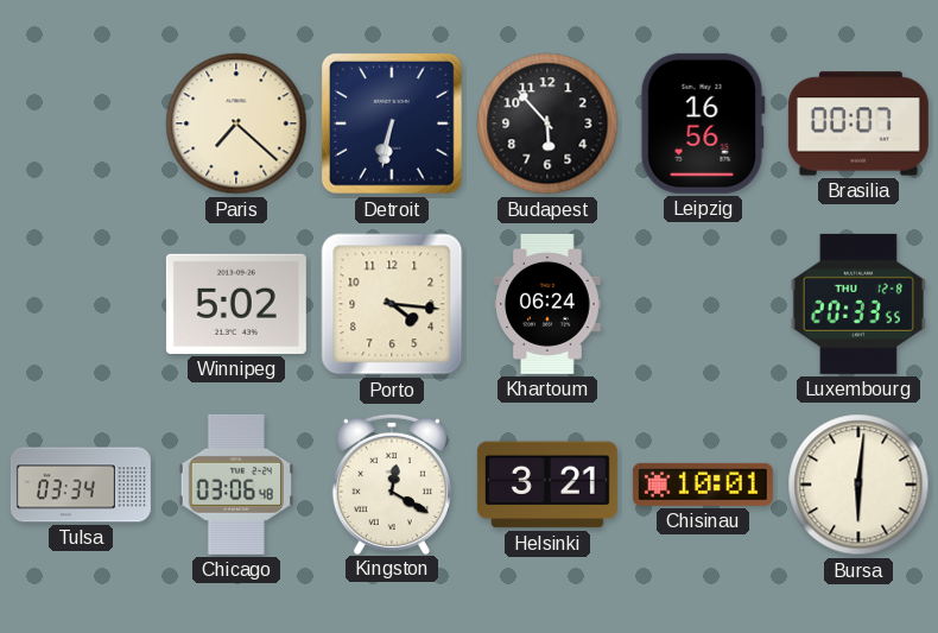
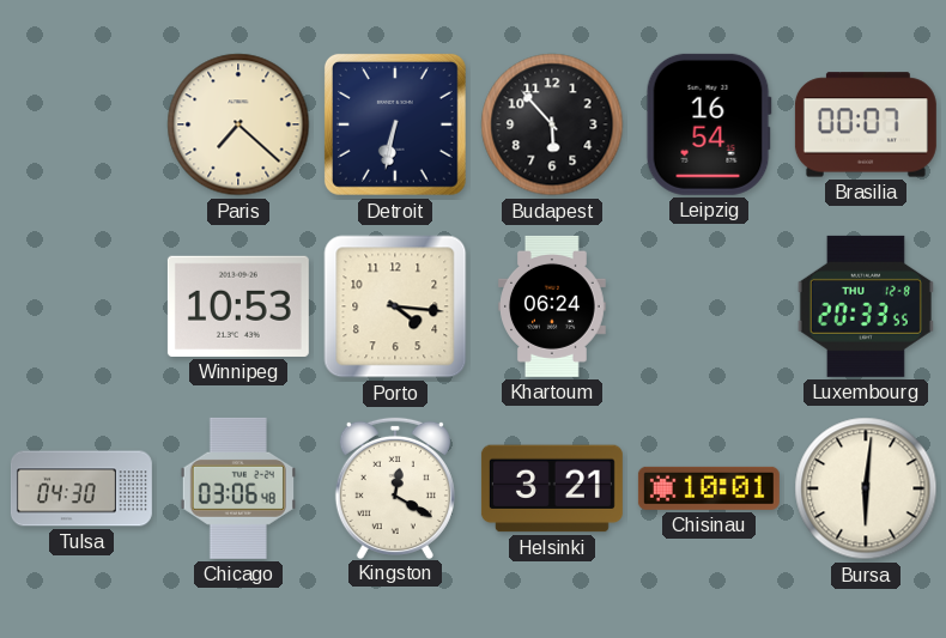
Leipzig: 16:56 -> 16:54
Winnipeg: 5:02 -> 10:53
Tulsa: 03:34 -> 04:30
